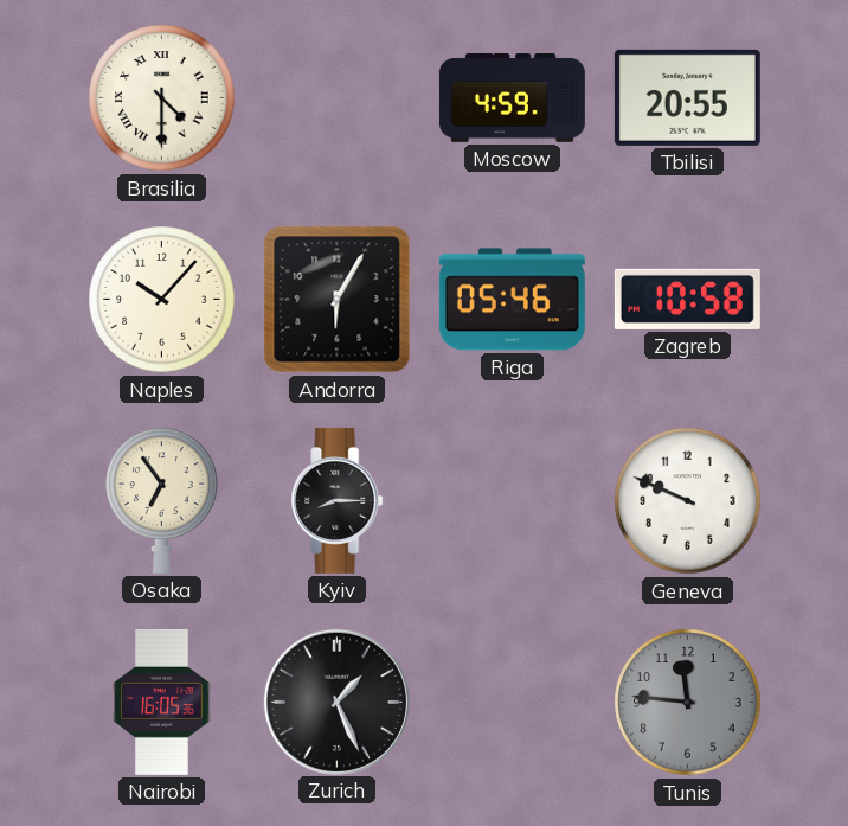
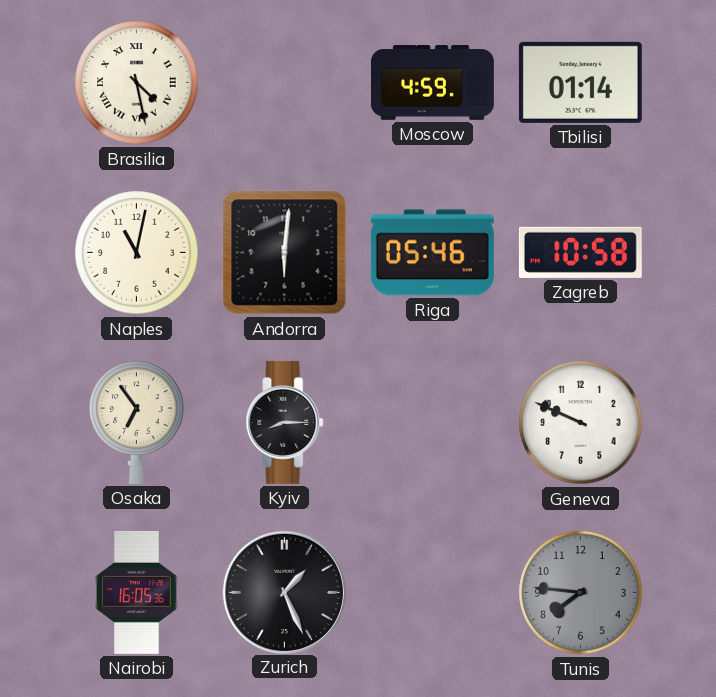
Brasilia: 4:30 -> 4:28
Tbilisi: 20:55 -> 01:14
Naples: 10:07 -> 11:02
Andorra: 6:05 -> 6:01
Tunis: 11:46 -> 7:46
